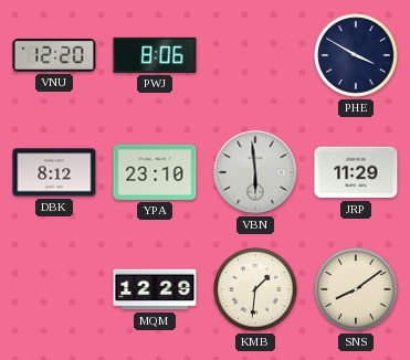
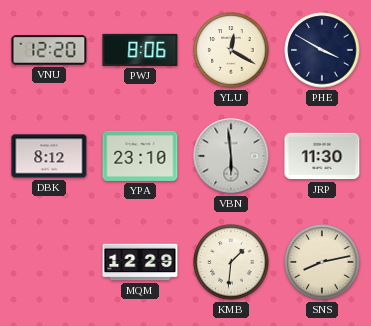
YLU: none -> 12:20
JRP: 11:29 -> 11:30
SNS: 8:09 -> 8:13
